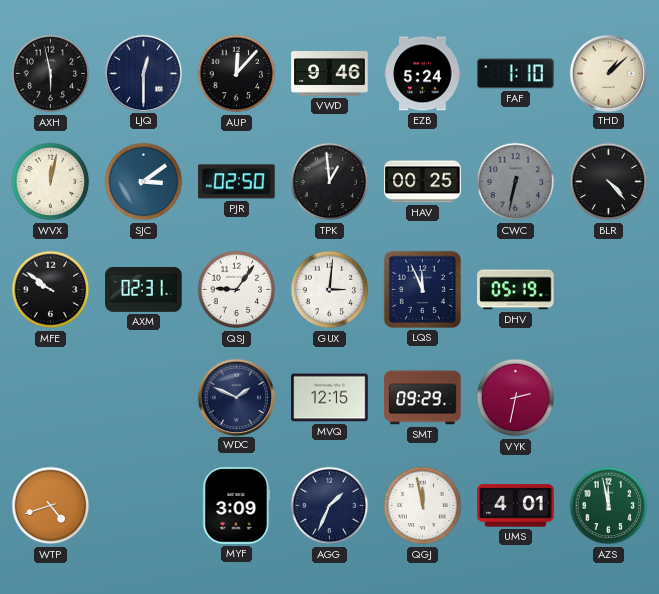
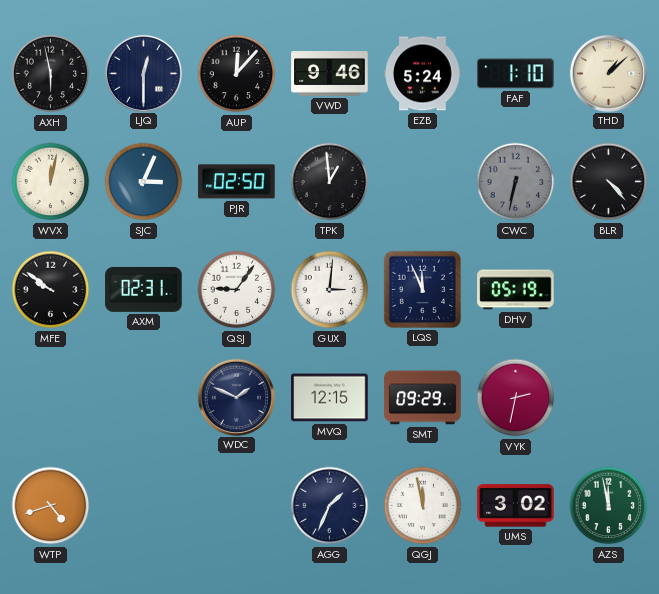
SJC: 3:09 -> 3:04
HAV: 00:25 -> none
MYF: 3:09 -> none
UMS: 4:01 -> 3:02
